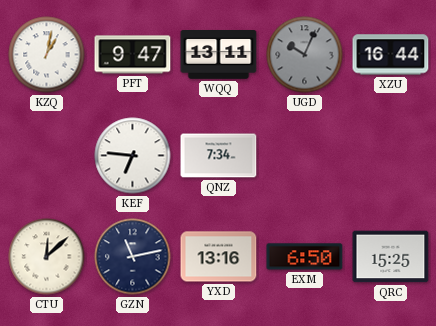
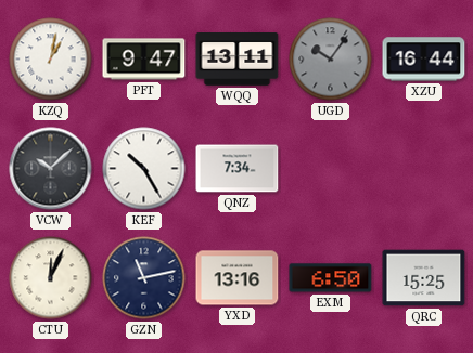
UGD: 10:04 -> 10:06
VCW: none -> 10:08
KEF: 6:46 -> 10:25
CTU: 12:08 -> 12:04
